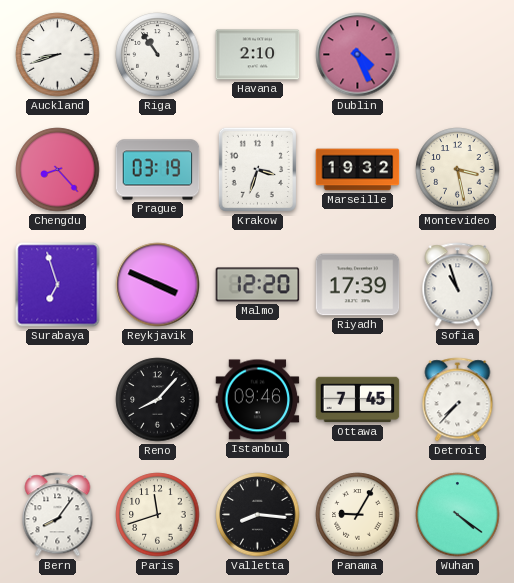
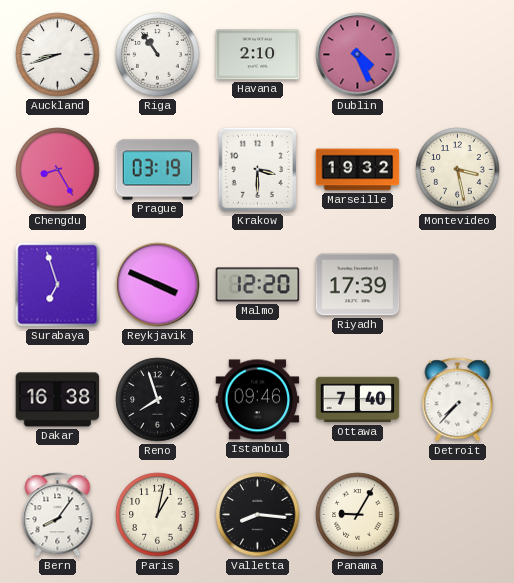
Chengdu: 8:23 -> 8:25
Krakow: 3:33 -> 3:30
Sofia: 10:57 -> none
Dakar: none -> 16:38
Reno: 8:07 -> 7:57
Ottawa: 7:45 -> 7:40
Paris: 11:42 -> 1:02
Wuhan: 4:21 -> none
